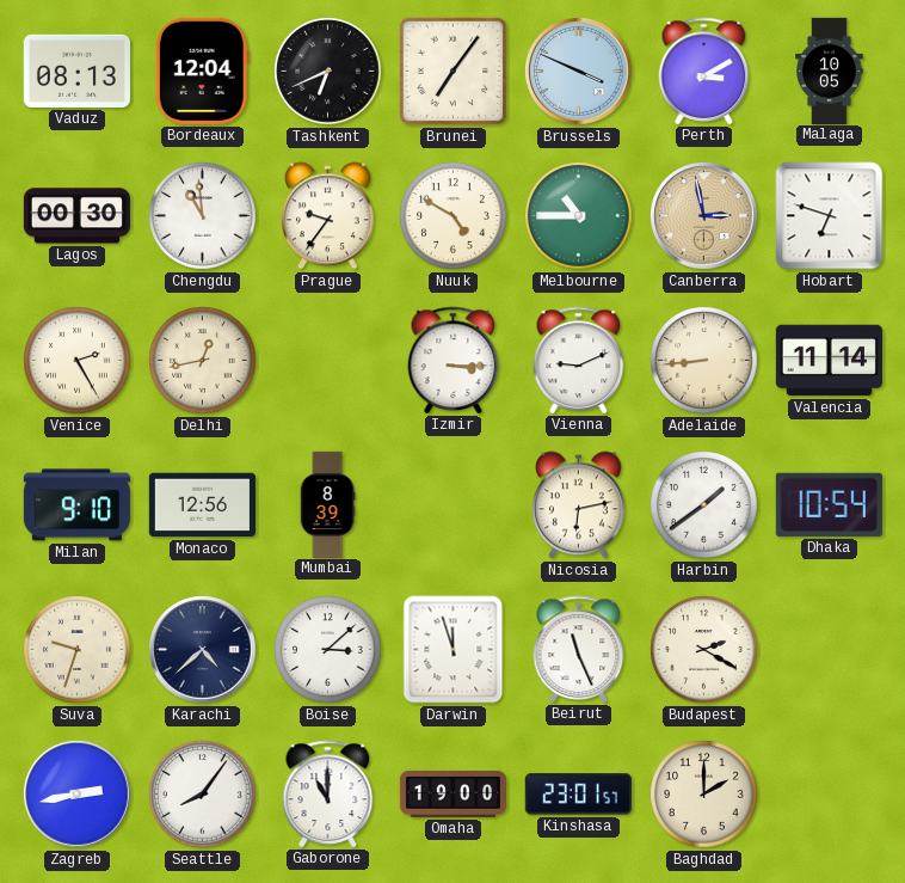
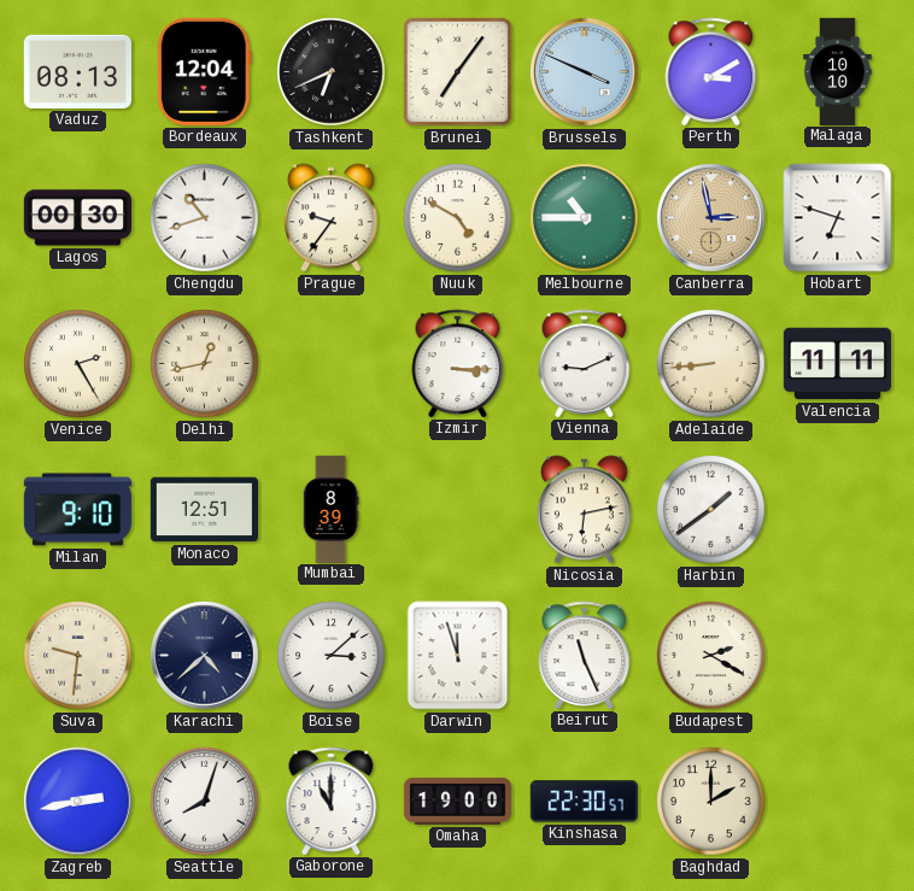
Malaga: 10:05 -> 10:10
Chengdu: 10:59 -> 10:42
Valencia: 11:14 -> 11:11
Monaco: 12:56 -> 12:51
Dhaka: 10:54 -> none
Suva: 9:33 -> 9:31
Seattle: 8:06 -> 8:03
Kinshasa: 23:01 -> 22:30
